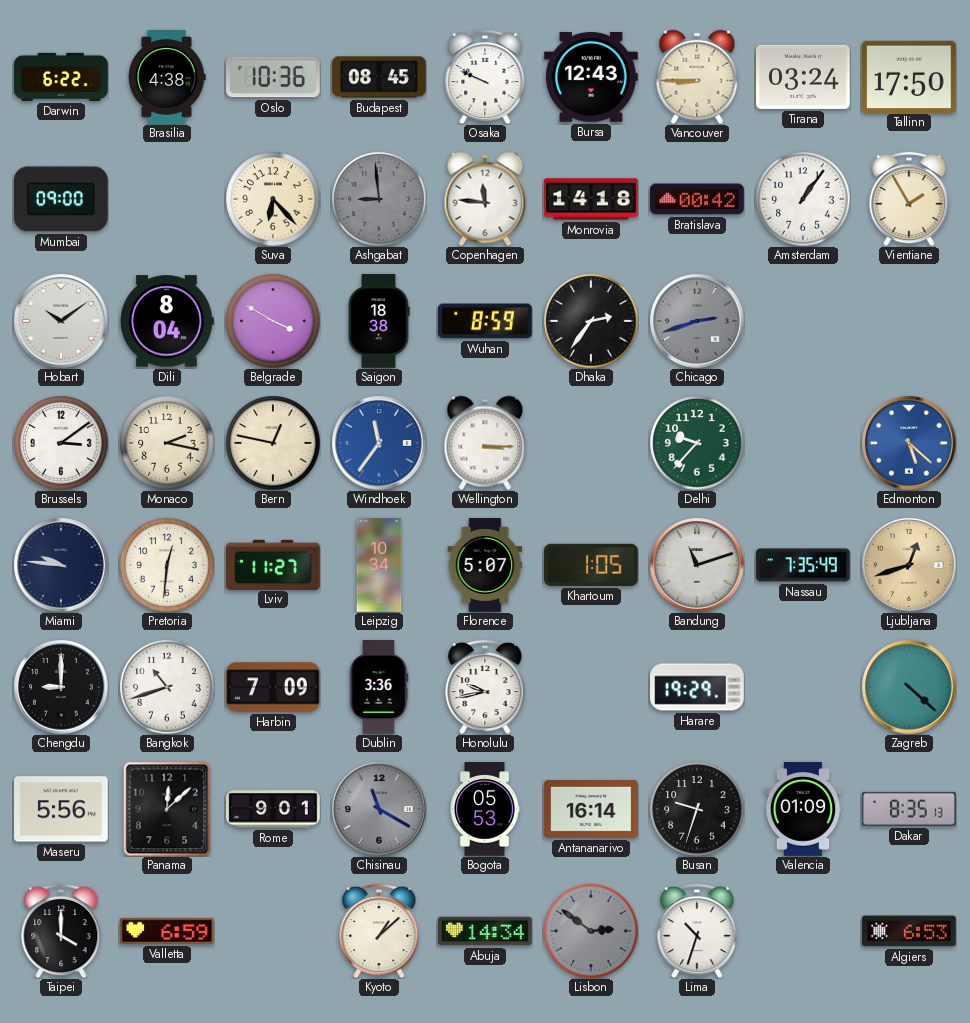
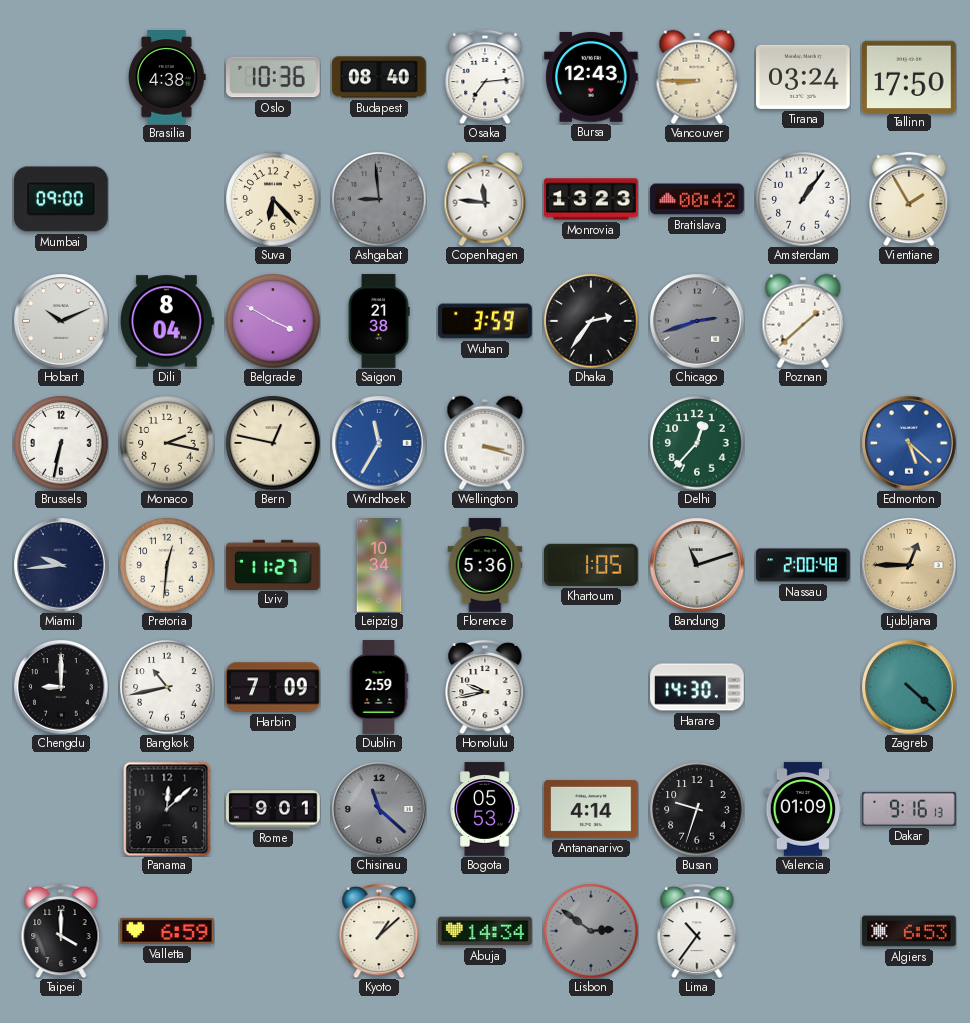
Darwin: 6:22 -> none
Budapest: 08:45 -> 08:40
Osaka: 9:49 -> 7:14
Monrovia: 14:18 -> 13:23
Hobart: 10:09 -> 10:11
Saigon: 18:38 -> 21:38
Wuhan: 8:59 -> 3:59
Poznan: none -> 1:38
Brussels: 3:09 -> 6:32
Windhoek: 11:36 -> 11:35
Wellington: 3:15 -> 3:18
Delhi: 9:37 -> 12:37
Miami: 9:46 -> 9:44
Florence: 5:07 -> 5:36
Nassau: 7:35 -> 2:00
Ljubljana: 12:42 -> 12:45
Bangkok: 10:42 -> 10:43
Dublin: 3:36 -> 2:59
Harare: 19:29 -> 14:30
Maseru: 5:56 -> none
Chisinau: 11:20 -> 11:22
Antananarivo: 16:14 -> 4:14
Dakar: 8:35 -> 9:16
Lima: 10:33 -> 10:36
